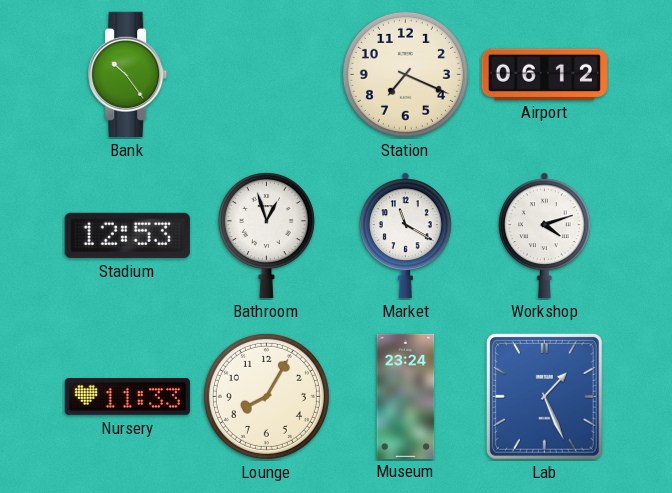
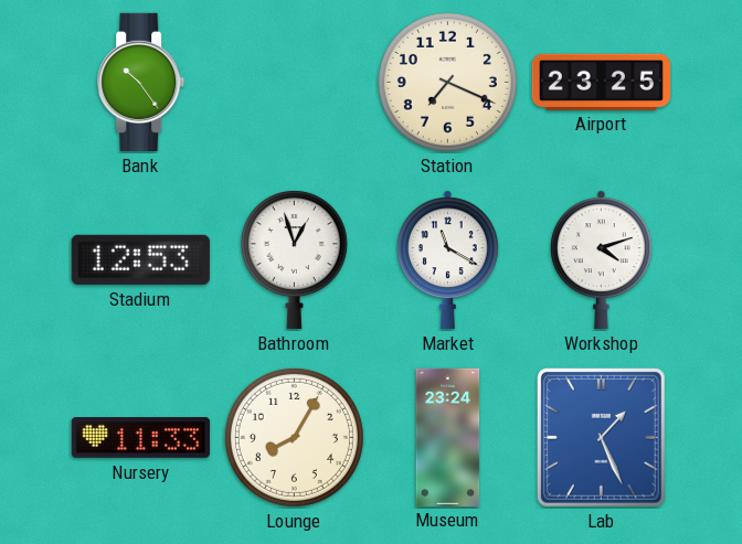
Airport: 06:12 -> 23:25
